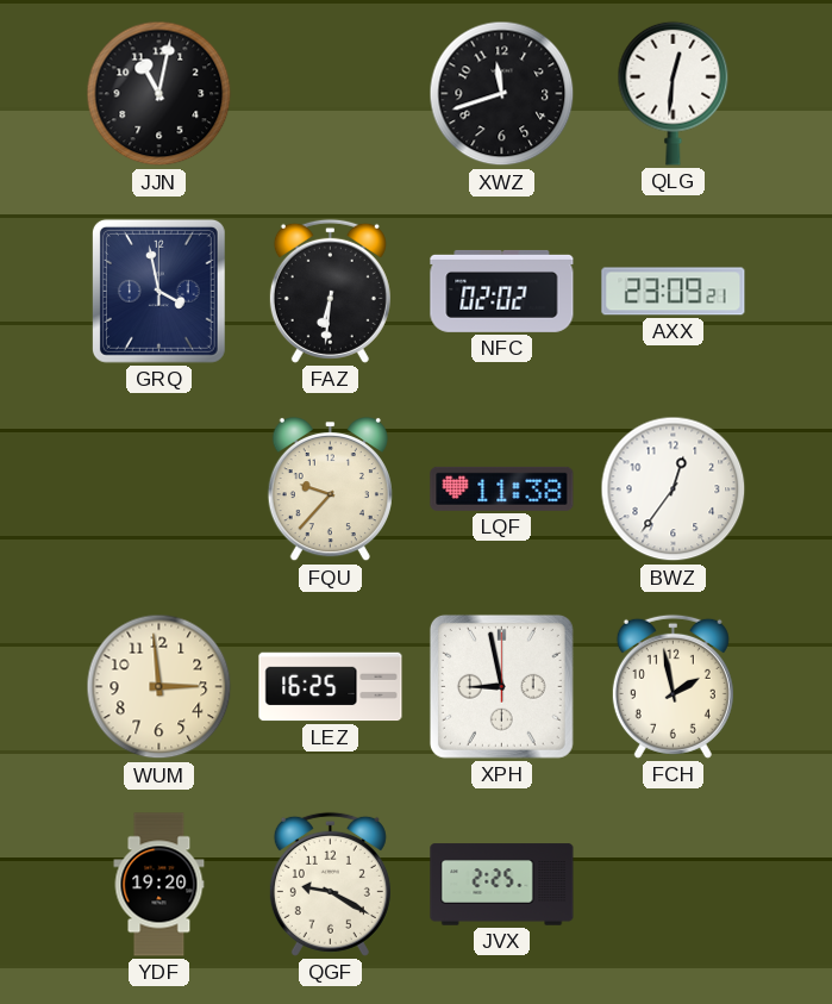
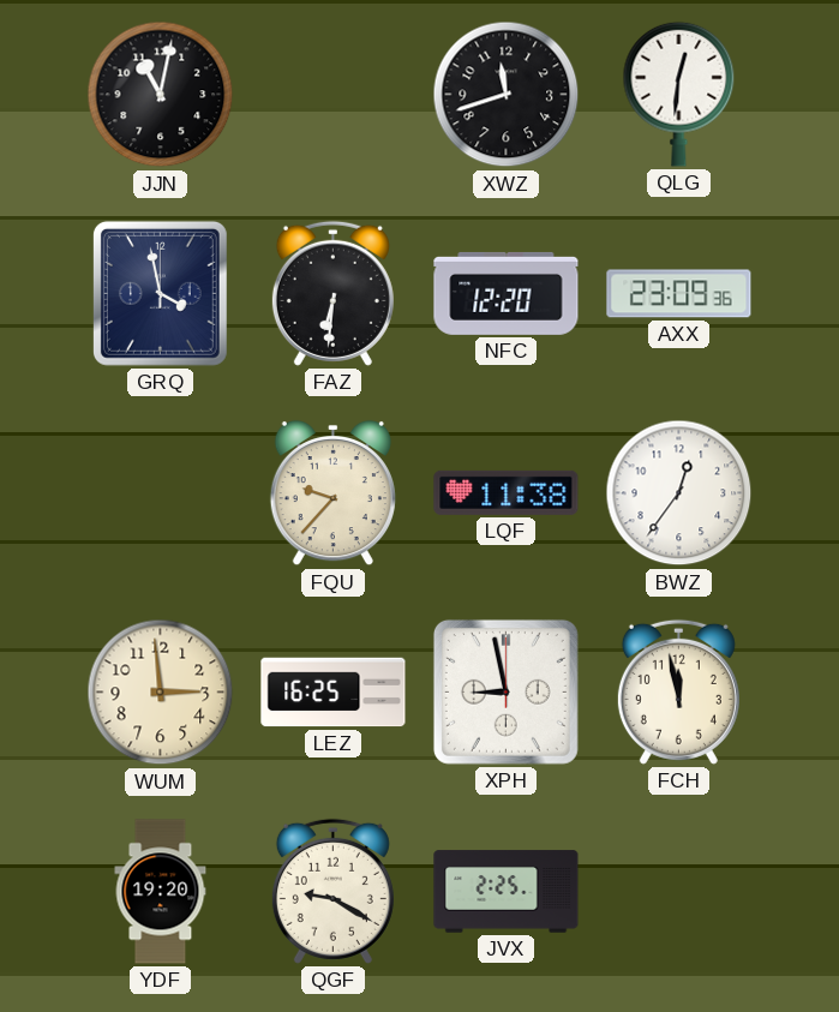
NFC: 02:02 -> 12:20
AXX: 23:09:21 -> 23:09:36
FCH: 1:58 -> 11:58
